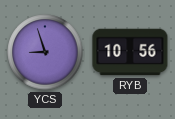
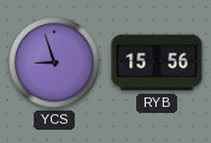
RYB: 10:56 -> 15:56
